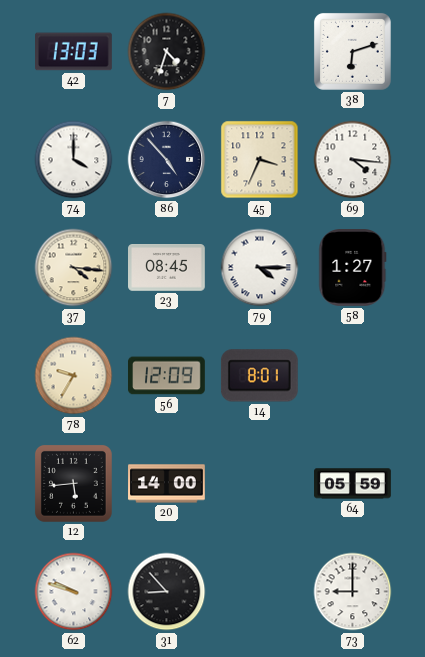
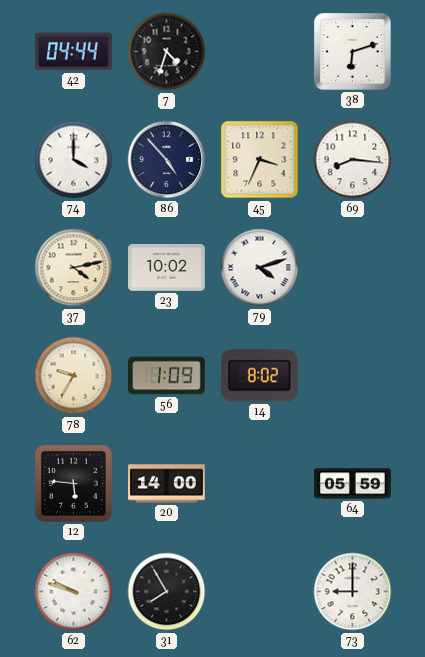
42: 13:03 -> 04:44
69: 4:16 -> 8:16
37: 4:16 -> 4:13
23: 08:45 -> 10:02
79: 4:15 -> 4:12
58: 1:27 -> none
56: 12:09 -> 1:09
14: 8:01 -> 8:02
12: 5:44 -> 5:46
31: 8:53 -> 7:55
